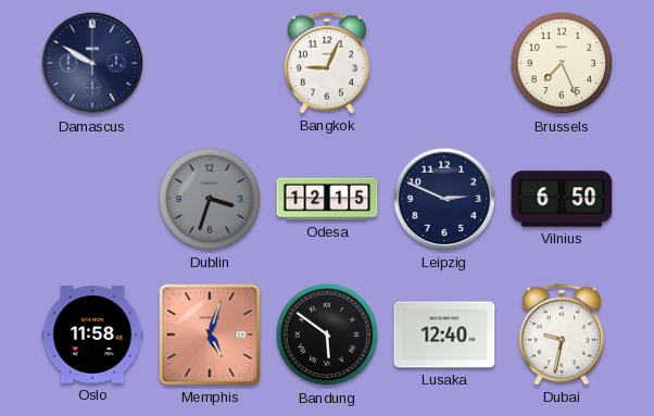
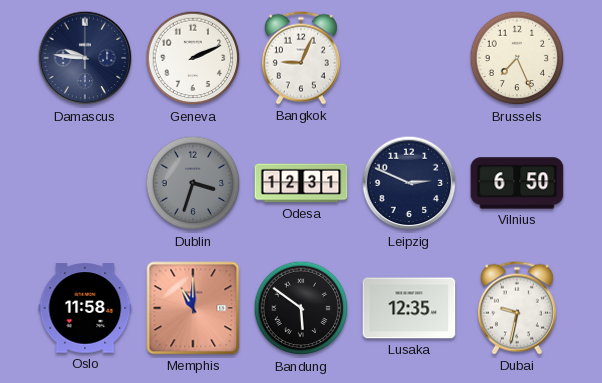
Damascus: 9:50 -> 9:46
Geneva: none -> 2:11
Odesa: 12:15 -> 12:31
Memphis: 5:03 -> 11:00
Lusaka: 12:40 -> 12:35
